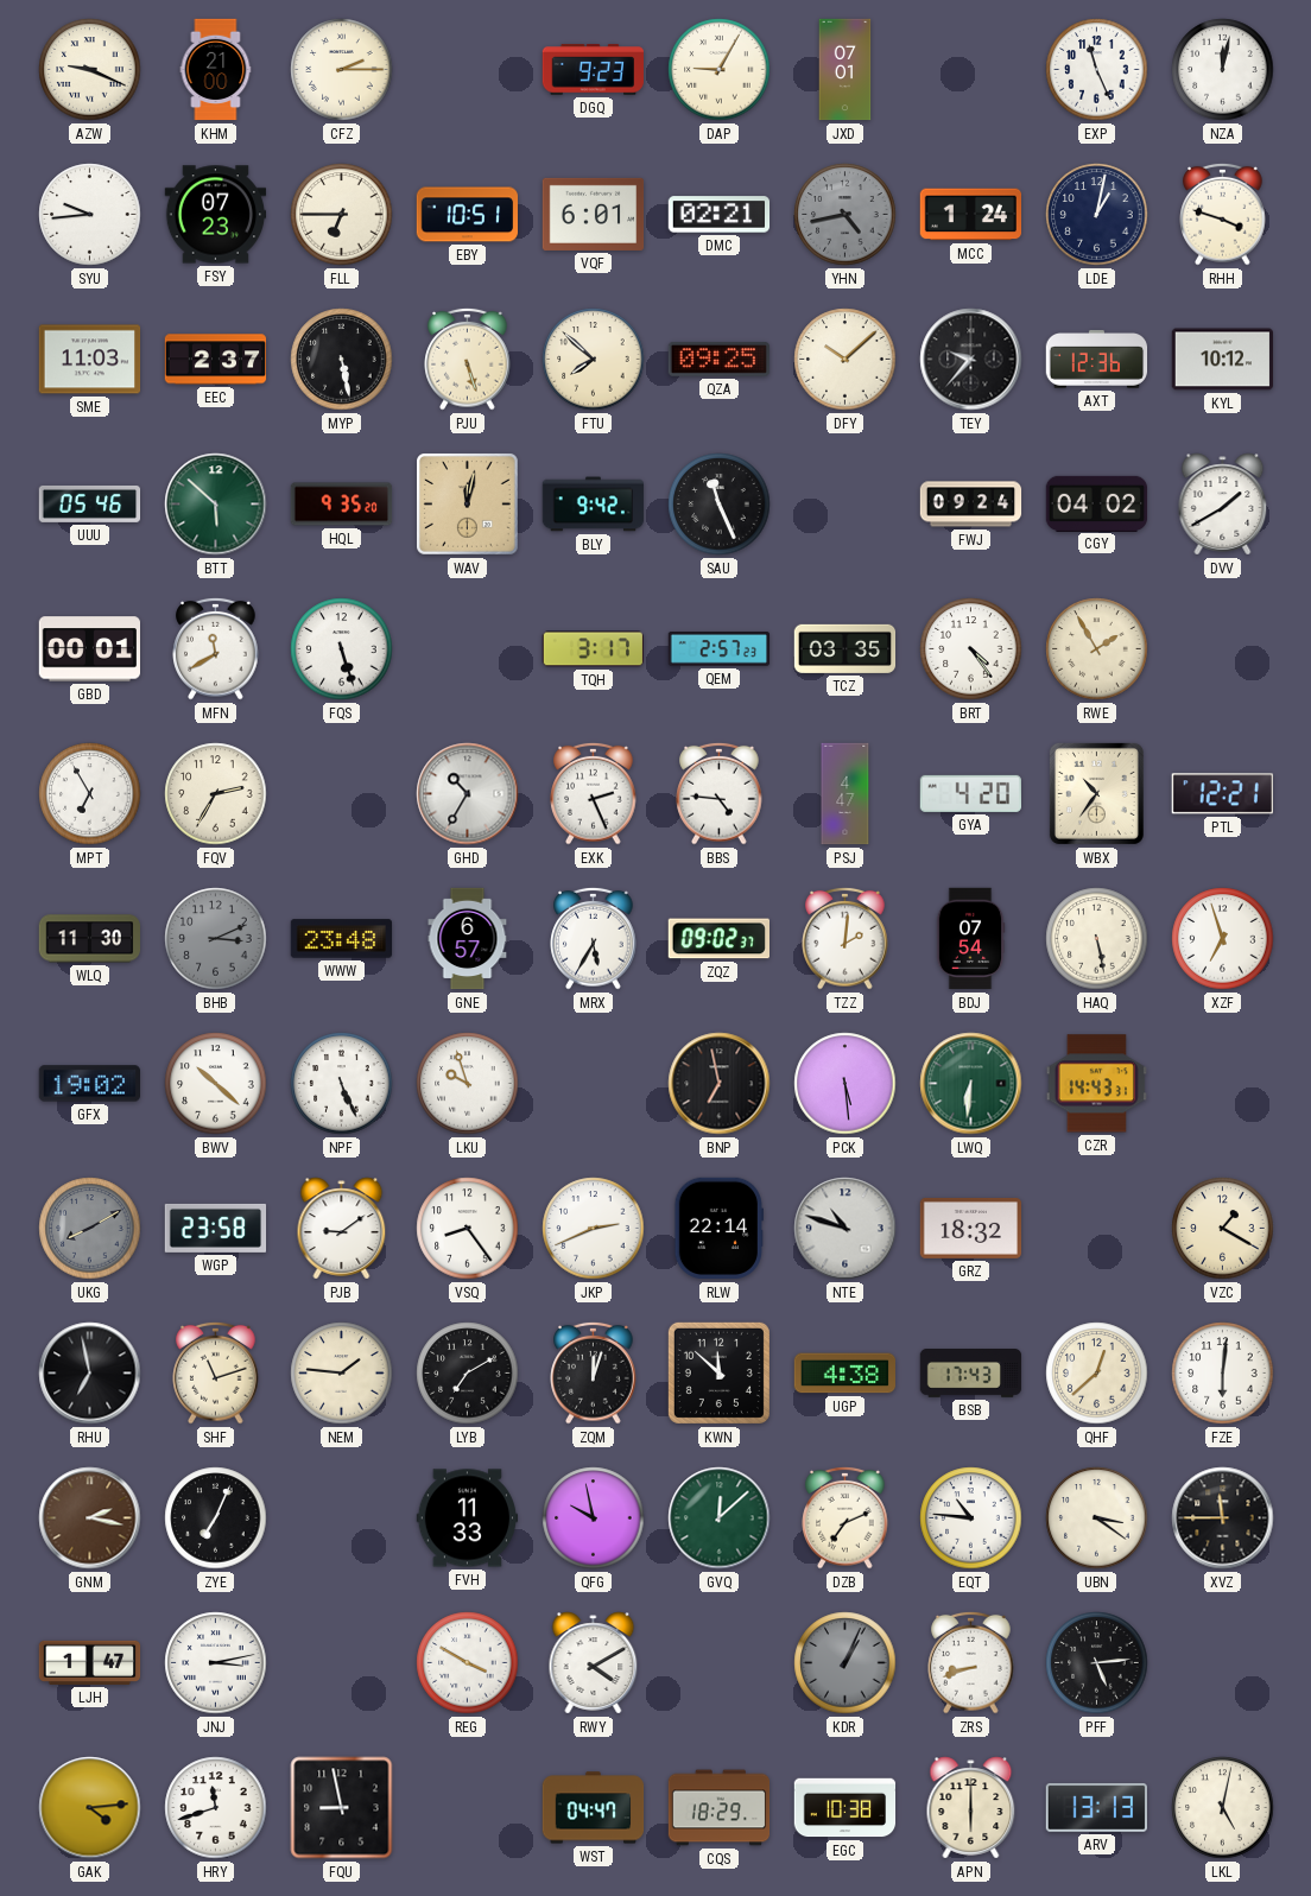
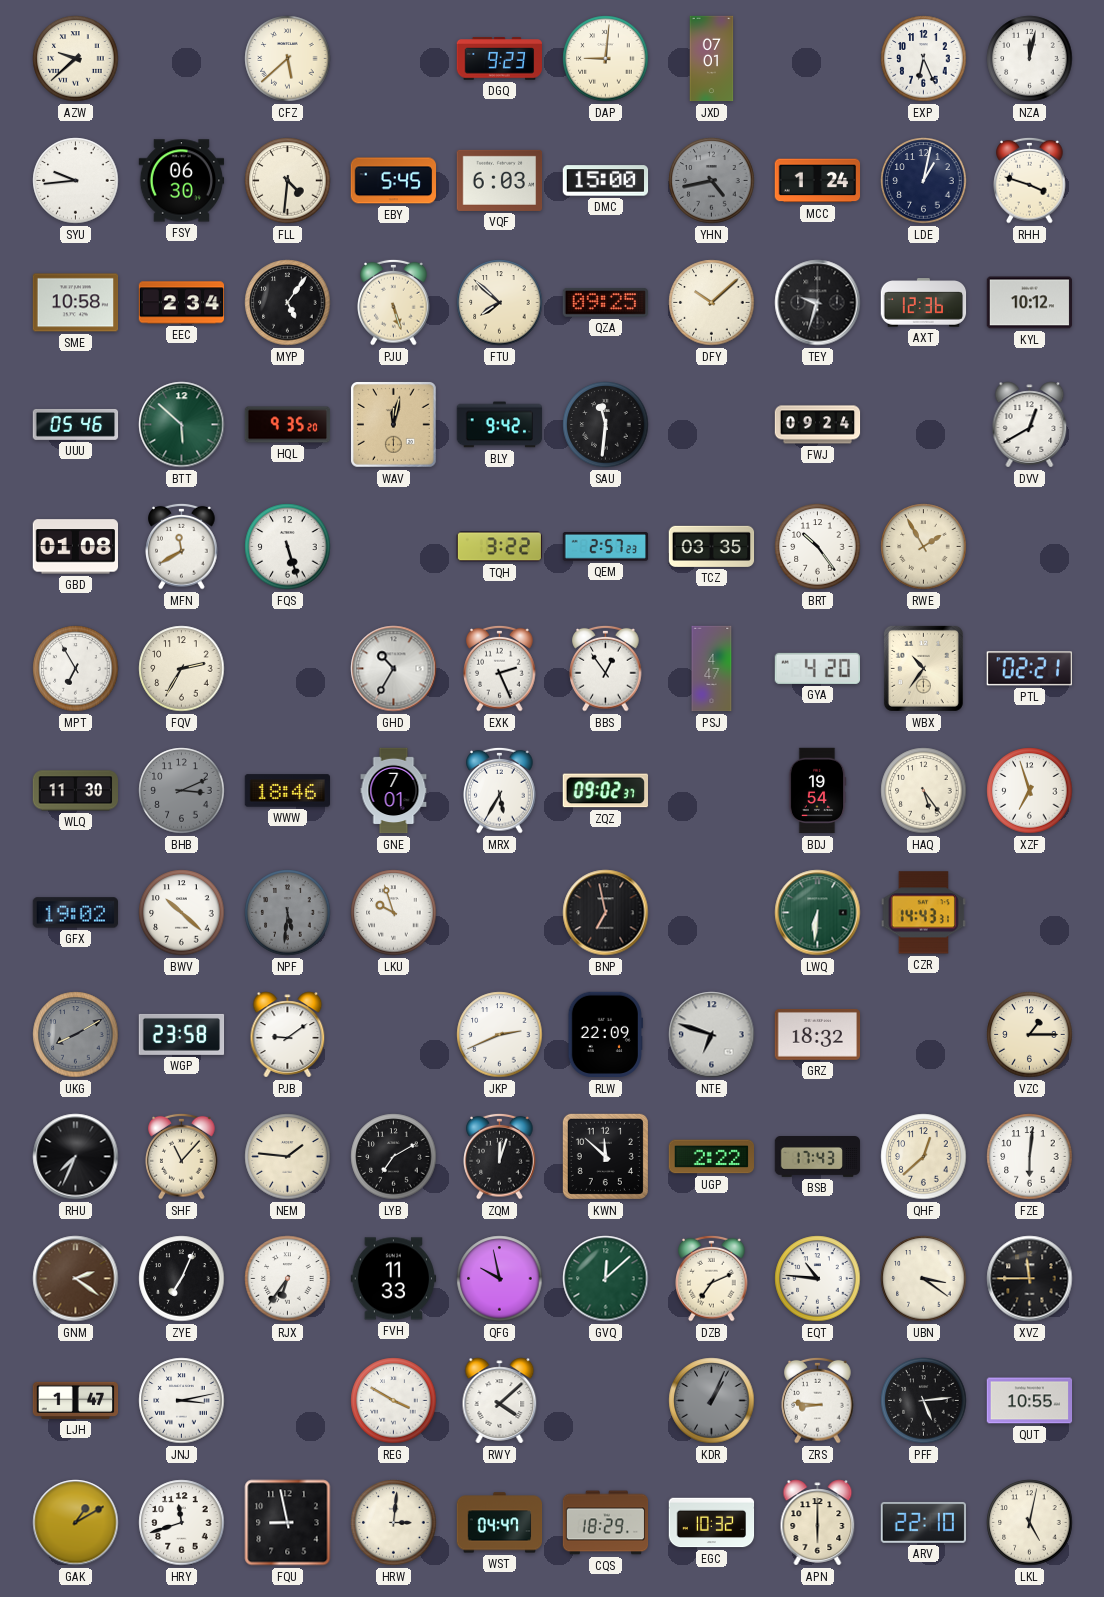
AZW: 9:19 -> 9:38
KHM: 21:00 -> none
CFZ: 2:15 -> 5:38
DAP: 9:05 -> 9:01
EXP: 11:26 -> 6:26
FSY: 07:23 -> 06:30
FLL: 6:45 -> 4:31
EBY: 10:51 -> 5:45
VQF: 6:01 -> 6:03
DMC: 02:21 -> 15:00
SME: 11:03 -> 10:58
EEC: 2:37 -> 2:34
MYP: 5:28 -> 5:06
TEY: 9:37 -> 9:33
SAU: 11:26 -> 11:31
CGY: 04:02 -> none
DVV: 1:40 -> 12:40
GBD: 00:01 -> 01:08
TQH: 3:17 -> 3:22
BRT: 4:24 -> 10:24
BBS: 4:46 -> 12:54
PTL: 12:21 -> 02:21
WWW: 23:48 -> 18:46
GNE: 6:57 -> 7:01
TZZ: 2:01 -> none
BDJ: 07:54 -> 19:54
HAQ: 5:28 -> 5:24
NPF: 5:26 -> 5:31
NPF dial: white -> grey
PCK: 5:29 -> none
VSQ: 8:24 -> none
RLW: 22:14 -> 22:09
NTE: 10:48 -> 6:48
VZC: 1:20 -> 1:15
RHU: 6:58 -> 7:34
SHF: 11:12 -> 11:07
UGP: 4:38 -> 2:22
GNM: 2:17 -> 2:21
RJX: none -> 6:36
RWY: 4:10 -> 4:08
ZRS: 8:42 -> 8:46
QUT: none -> 10:55
GAK: 4:14 -> 1:10
HRW: none -> 3:01
EGC: 10:38 -> 10:32
ARV: 13:13 -> 22:10
